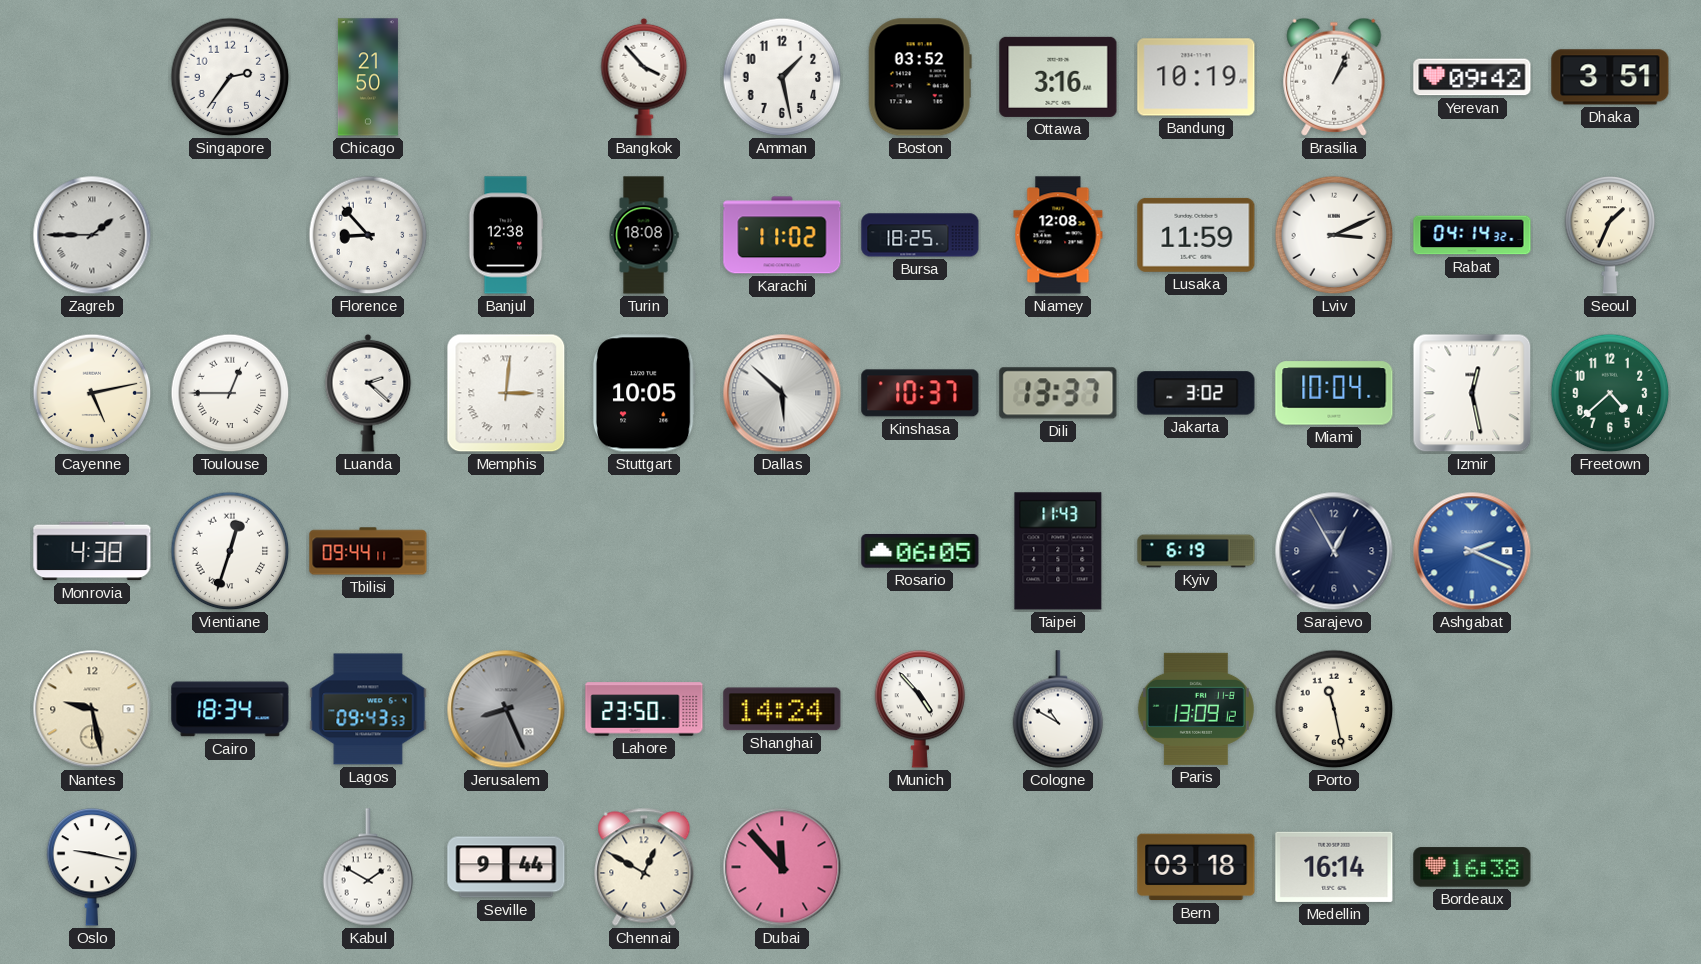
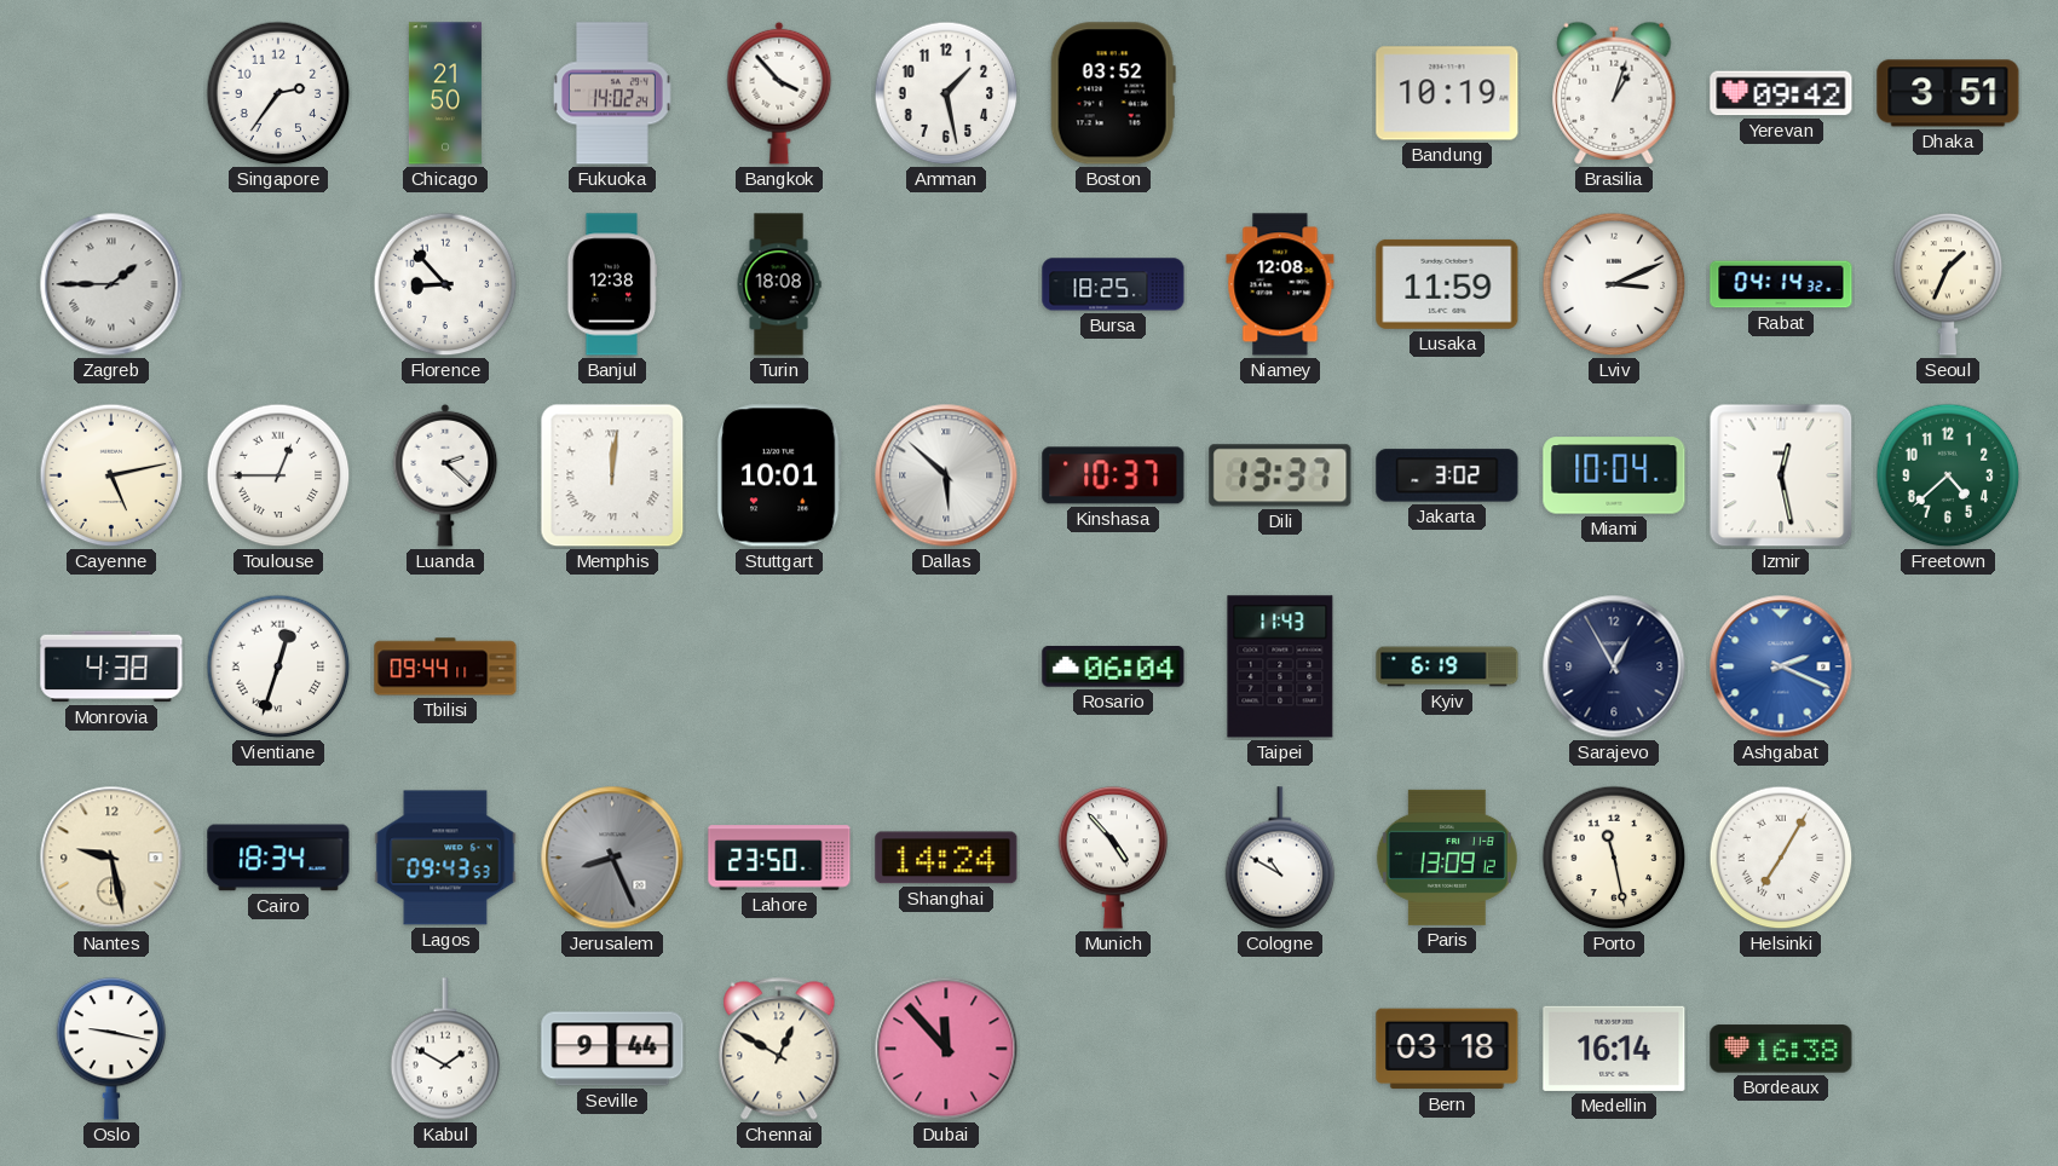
Fukuoka: none -> 14:02
Ottawa: 3:16 -> none
Brasilia: 1:04 -> 1:03
Karachi: 11:02 -> none
Memphis: 3:01 -> 12:01
Stuttgart: 10:05 -> 10:01
Rosario: 06:05 -> 06:04
Helsinki: none -> 7:05
